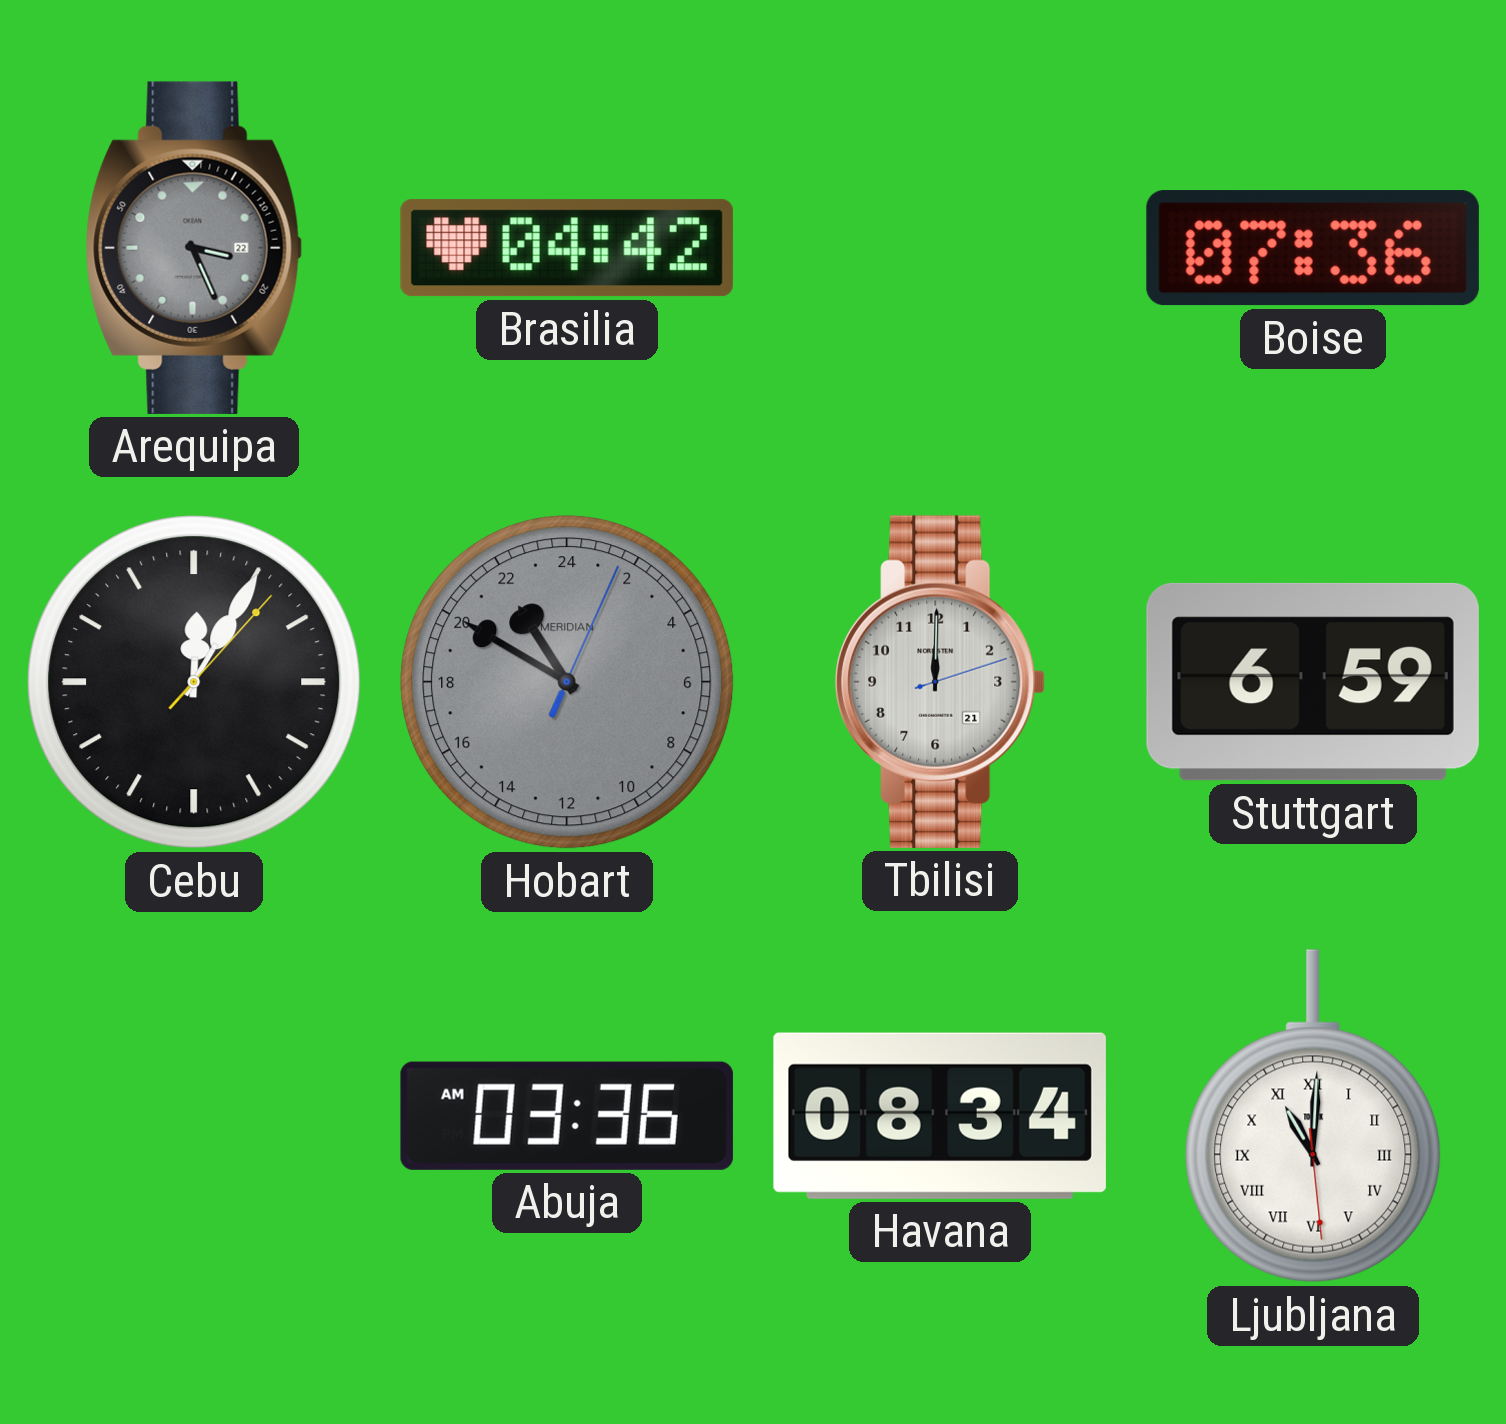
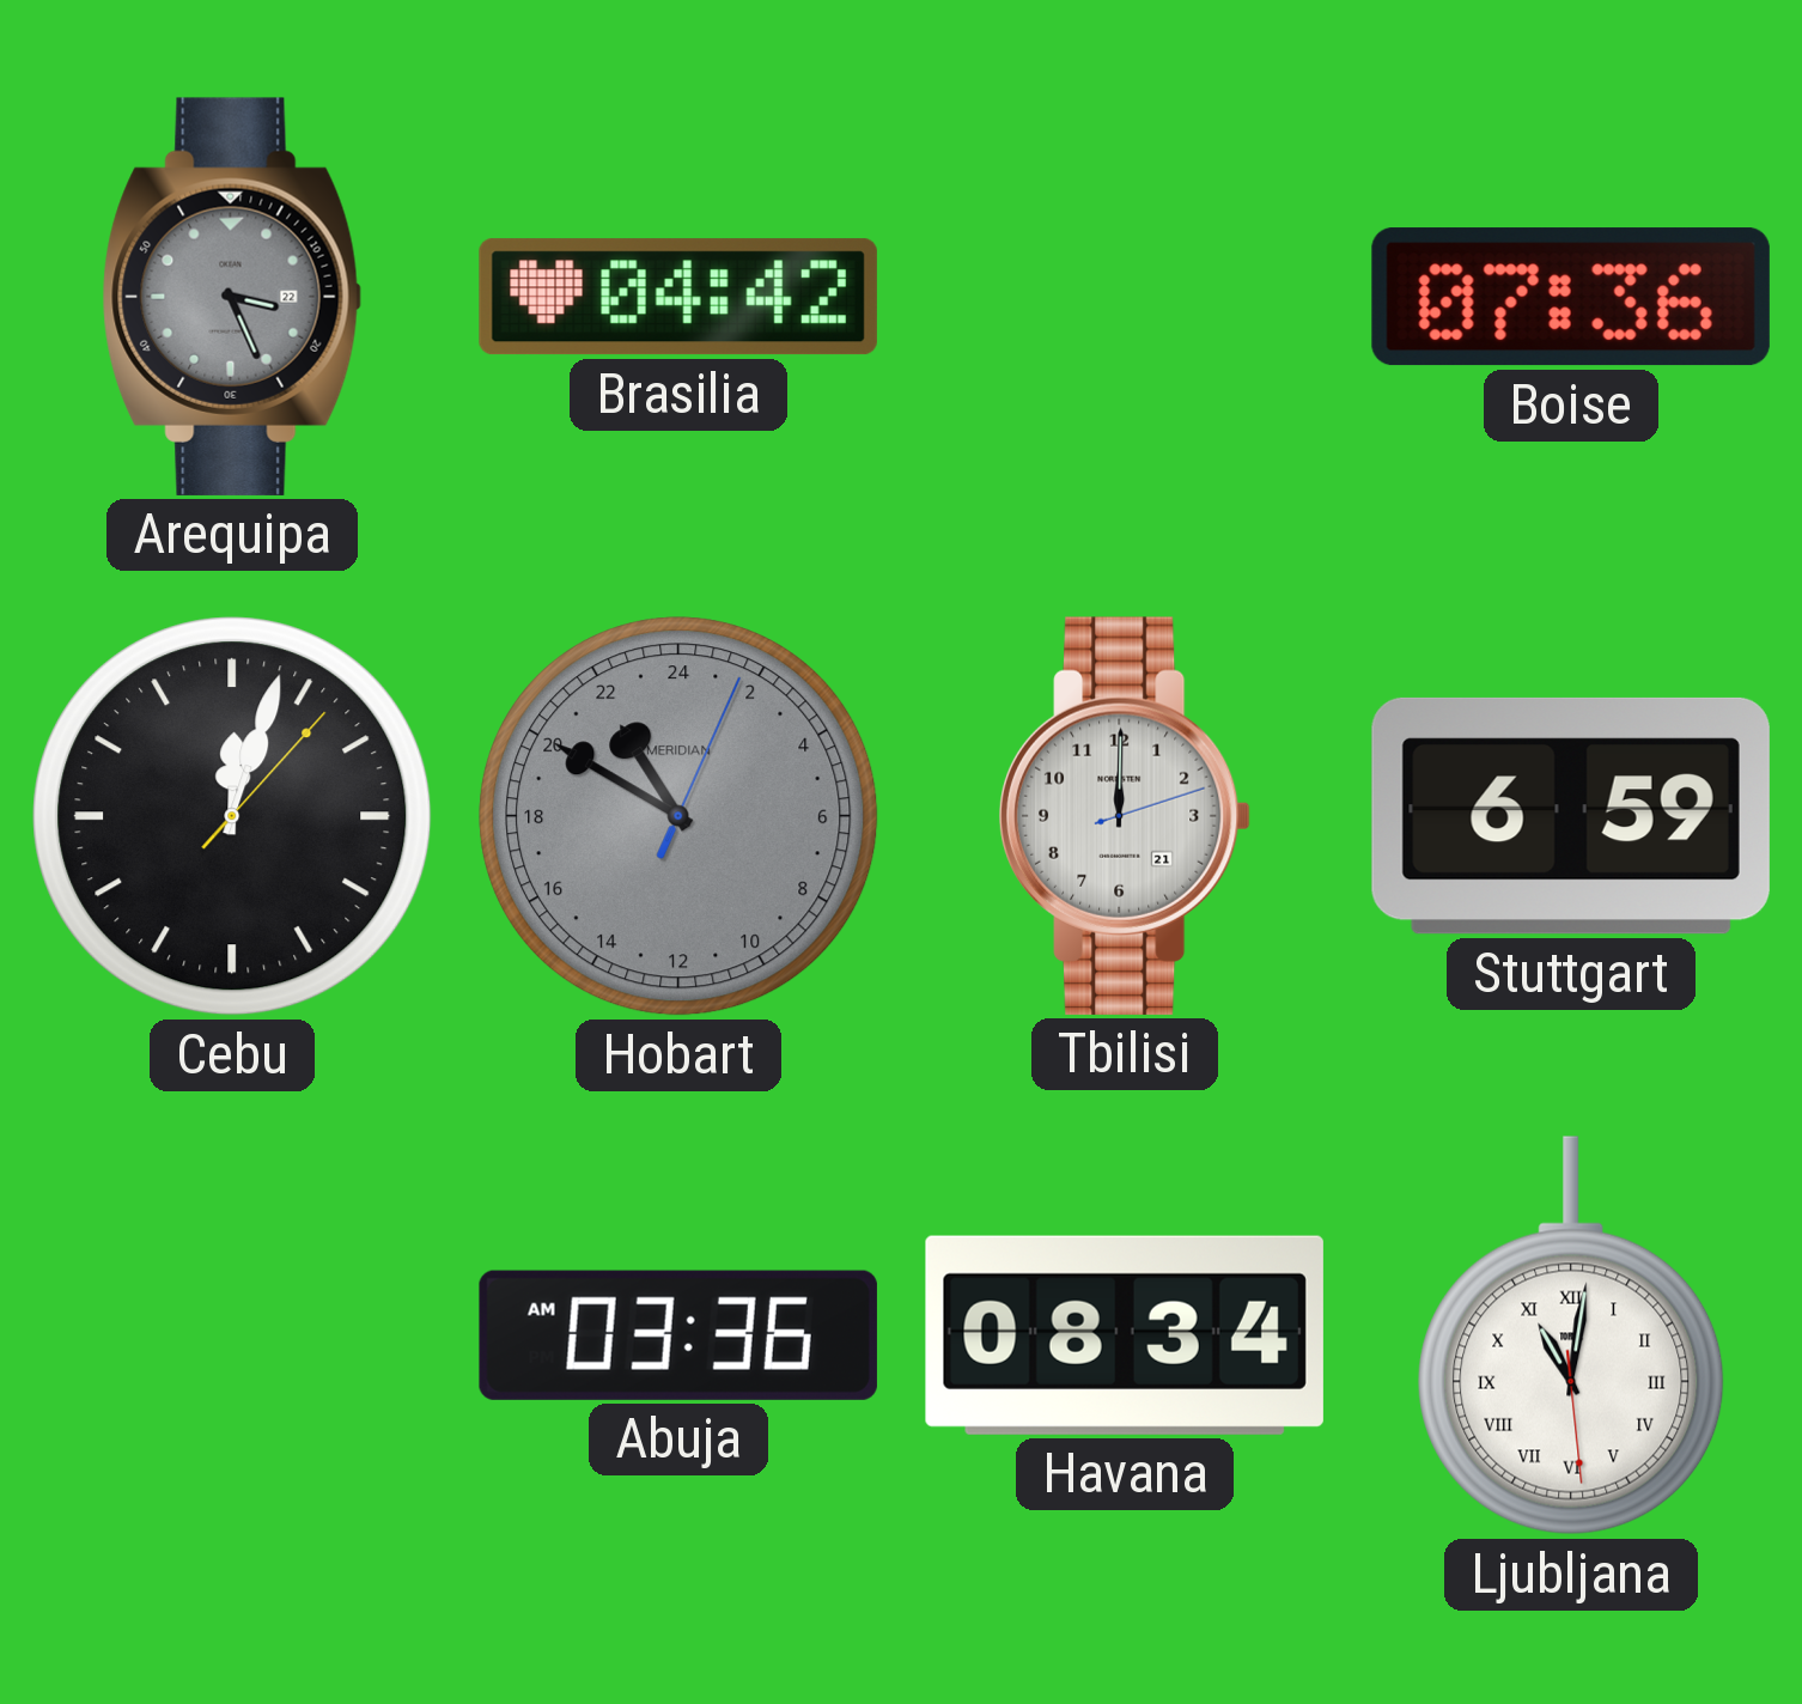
Cebu: 12:05 -> 12:03
Ljubljana: 11:00 -> 11:01
